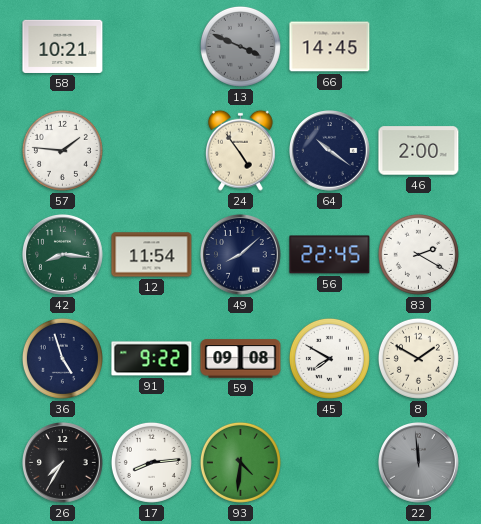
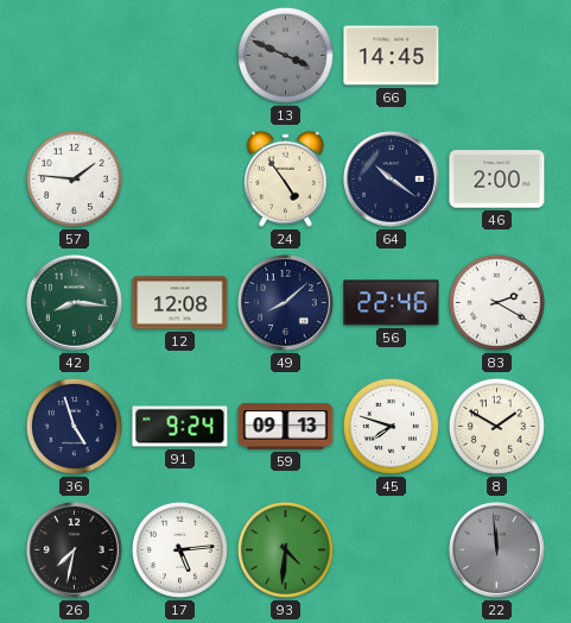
58: 10:21 -> none
12: 11:54 -> 12:08
56: 22:45 -> 22:46
91: 9:22 -> 9:24
59: 09:08 -> 09:13
45: 7:50 -> 7:48
26: 7:35 -> 7:32
17: 8:14 -> 5:14
